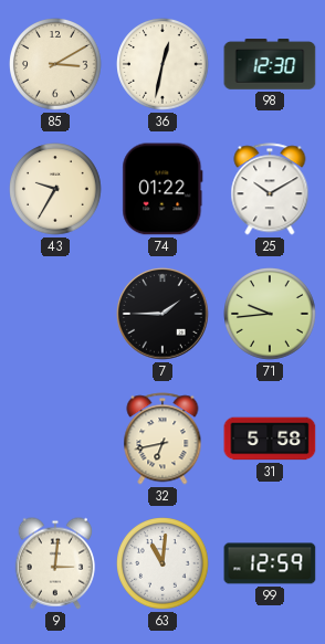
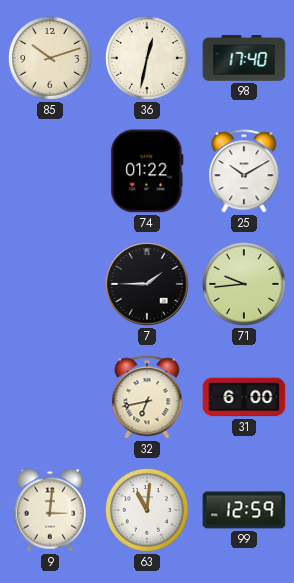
85: 3:10 -> 10:12
98: 12:30 -> 17:40
43: 9:35 -> none
31: 5:58 -> 6:00
